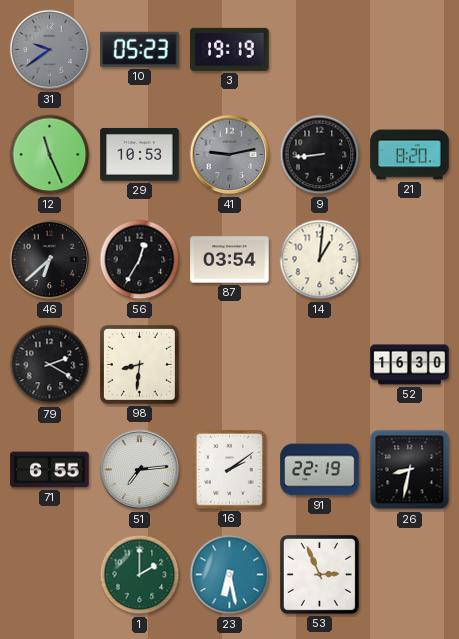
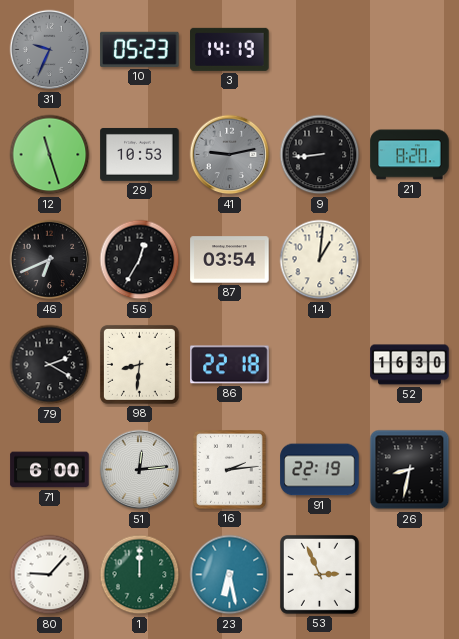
31: 9:39 -> 9:34
3: 19:19 -> 14:19
12: 11:26 -> 11:27
46: 6:38 -> 6:41
86: none -> 22:18
71: 6:55 -> 6:00
51: 7:14 -> 12:14
16: 2:09 -> 2:14
80: none -> 9:07
1: 2:00 -> 12:00
